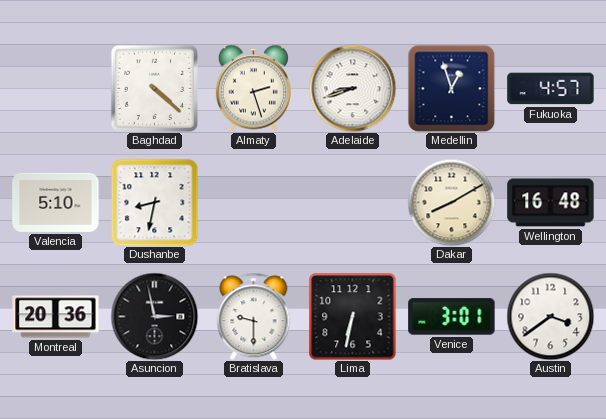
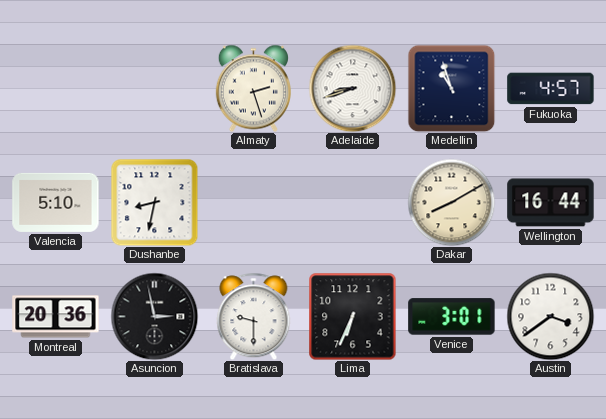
Baghdad: 4:22 -> none
Medellin: 12:57 -> 10:57
Wellington: 16:48 -> 16:44
Lima: 6:32 -> 6:34
